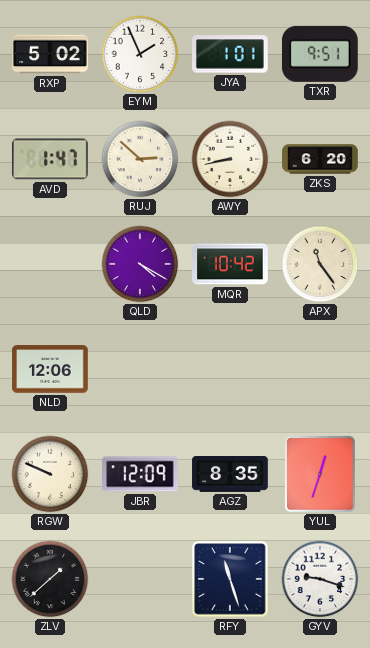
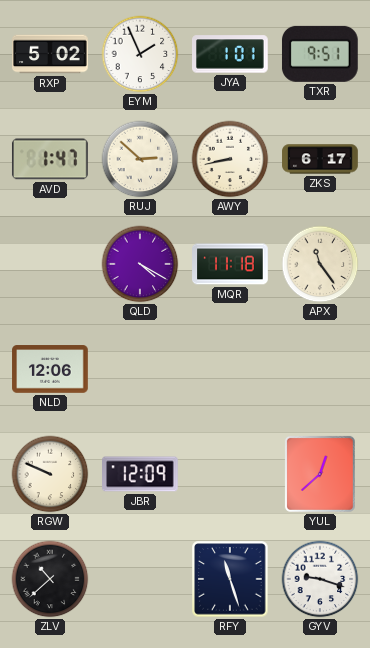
ZKS: 6:20 -> 6:17
MQR: 10:42 -> 11:18
AGZ: 8:35 -> none
YUL: 12:33 -> 12:38
ZLV: 1:38 -> 10:38
